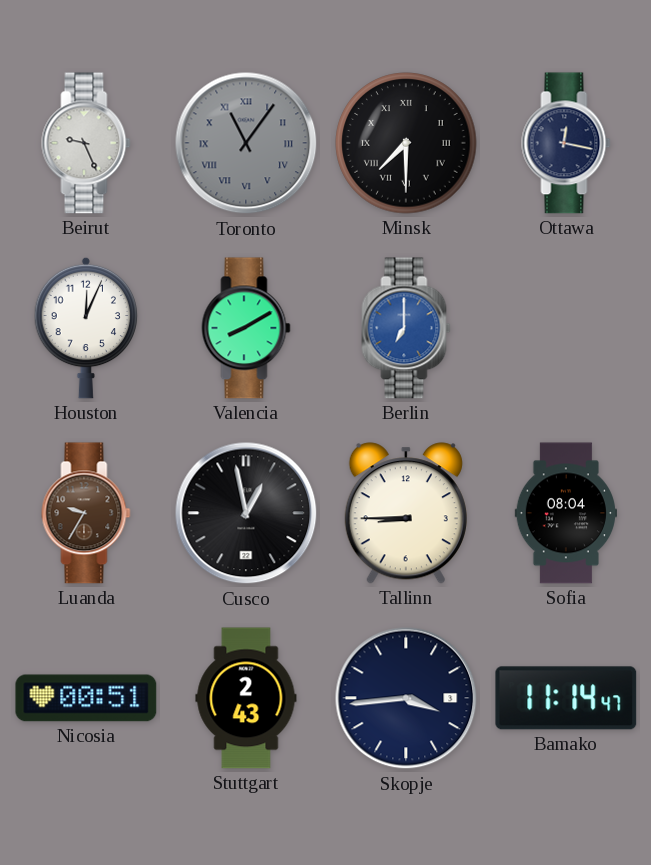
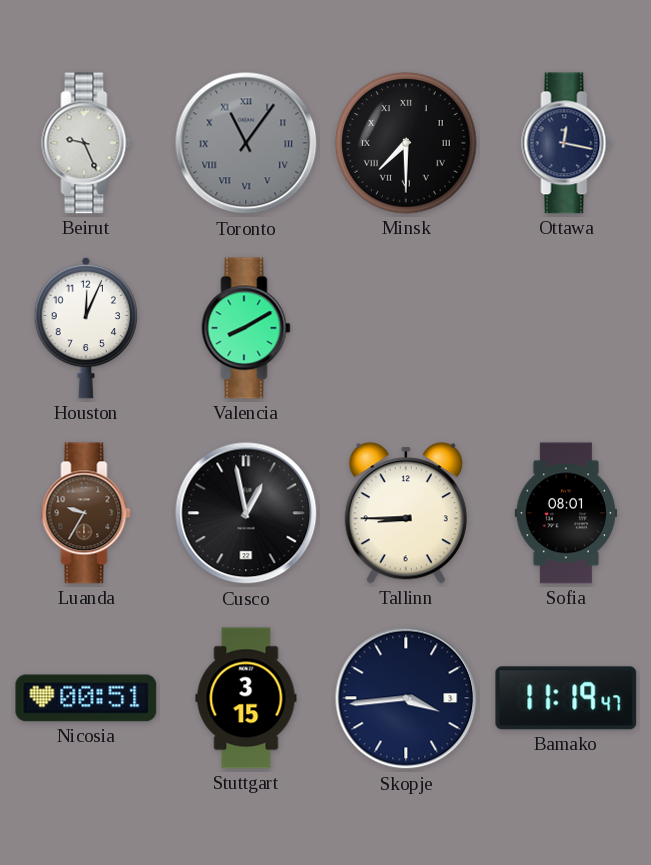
Berlin: 7:00 -> none
Sofia: 08:04 -> 08:01
Stuttgart: 2:43 -> 3:15
Bamako: 11:14 -> 11:19
